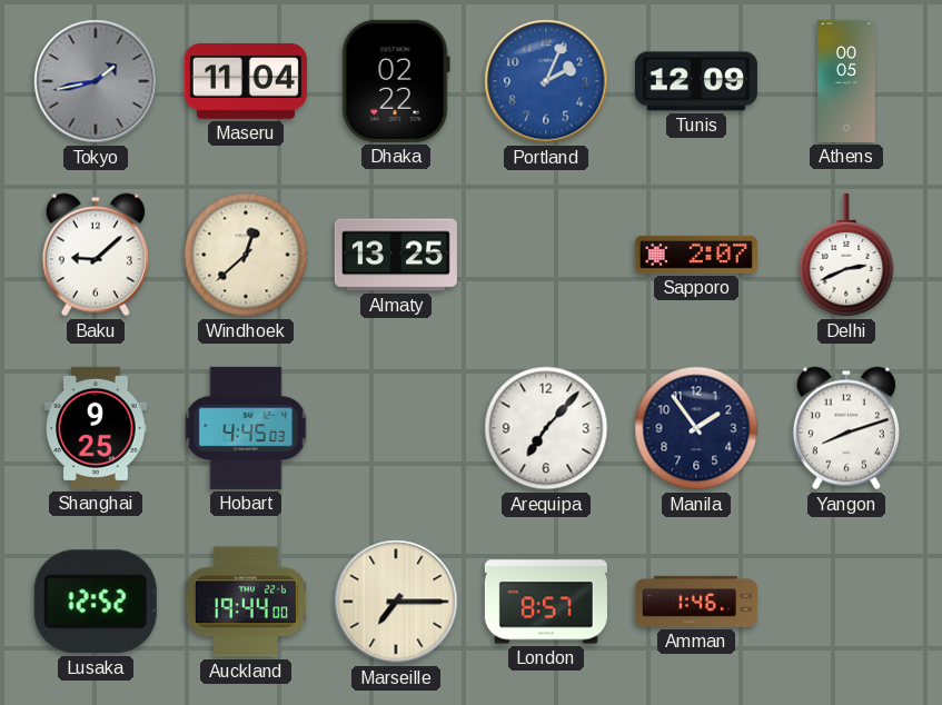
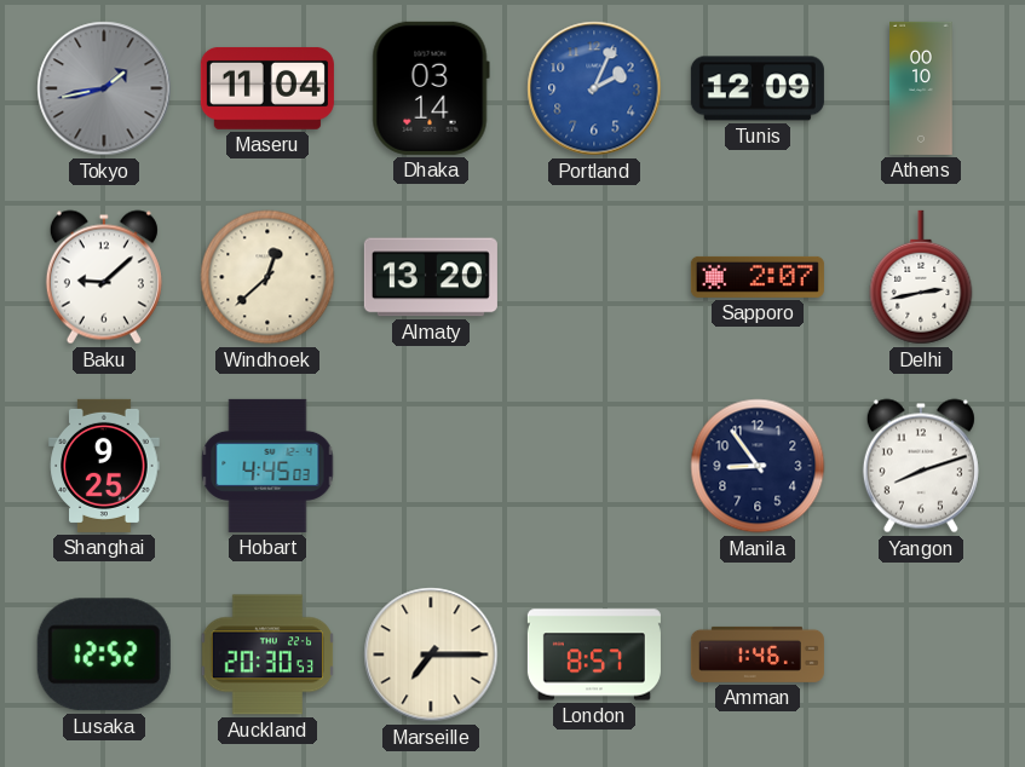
Dhaka: 02:22 -> 03:14
Athens: 00:05 -> 00:10
Almaty: 13:25 -> 13:20
Delhi: 2:41 -> 2:43
Arequipa: 7:07 -> none
Manila: 1:54 -> 8:54
Auckland: 19:44 -> 20:30
